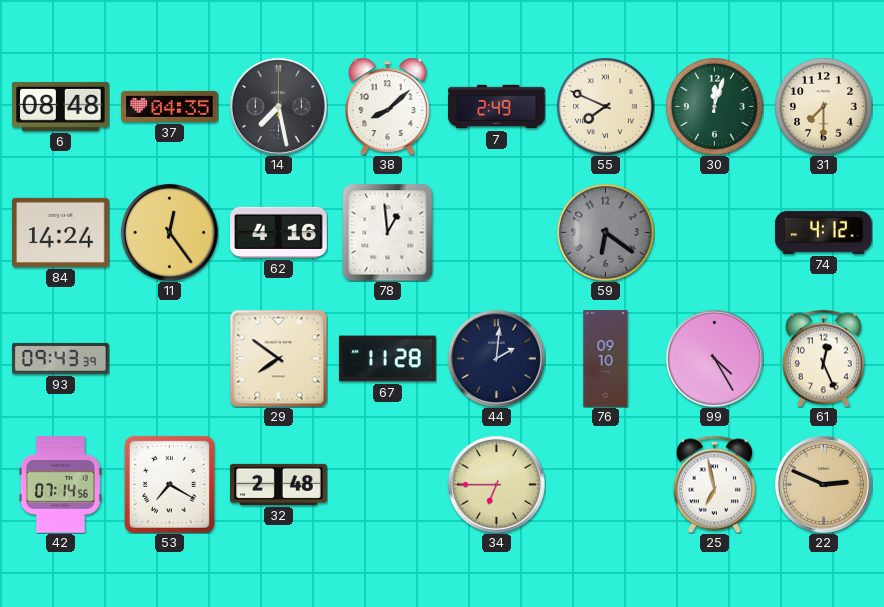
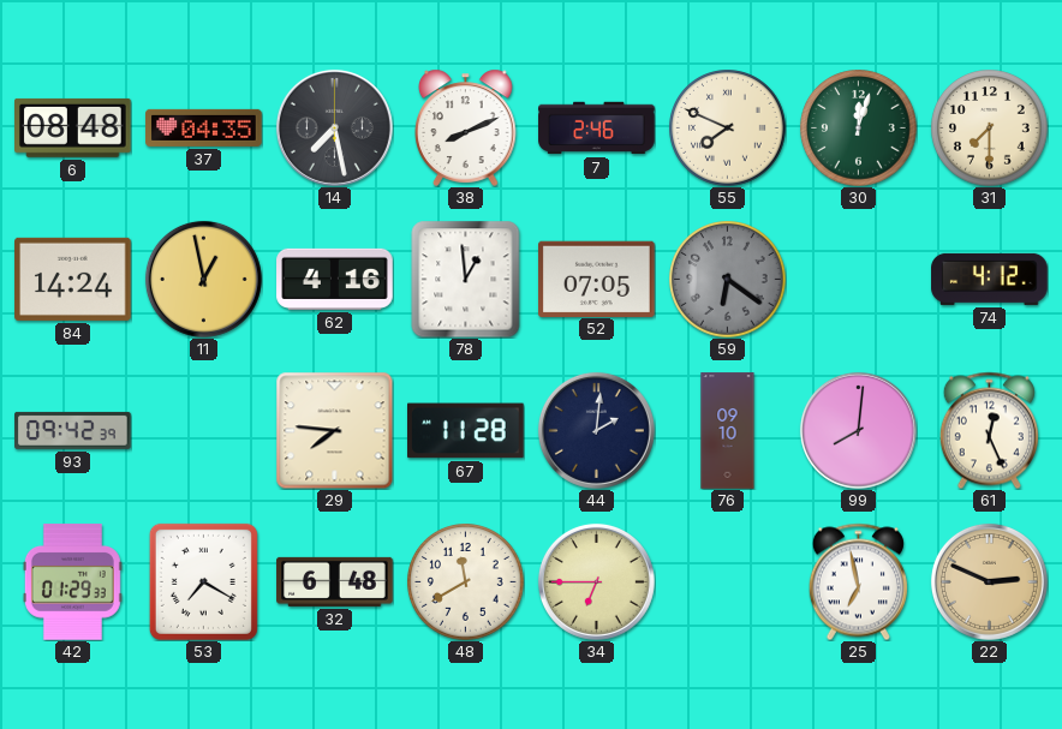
38: 8:08 -> 8:11
7: 2:49 -> 2:46
11: 12:24 -> 12:58
52: none -> 07:05
93: 09:43 -> 09:42
29: 7:51 -> 7:46
99: 4:25 -> 8:01
42: 07:14 -> 01:29
32: 2:48 -> 6:48
48: none -> 11:40
